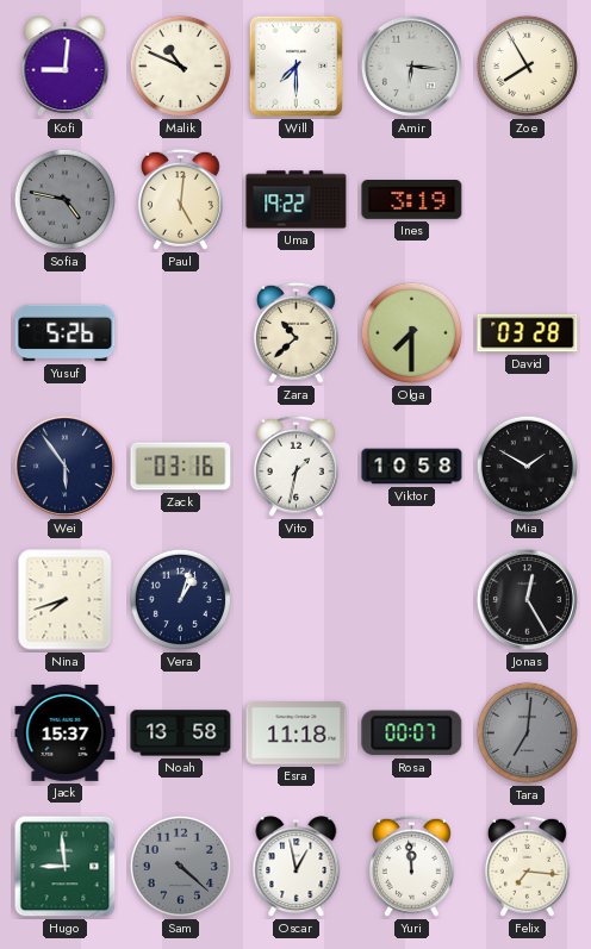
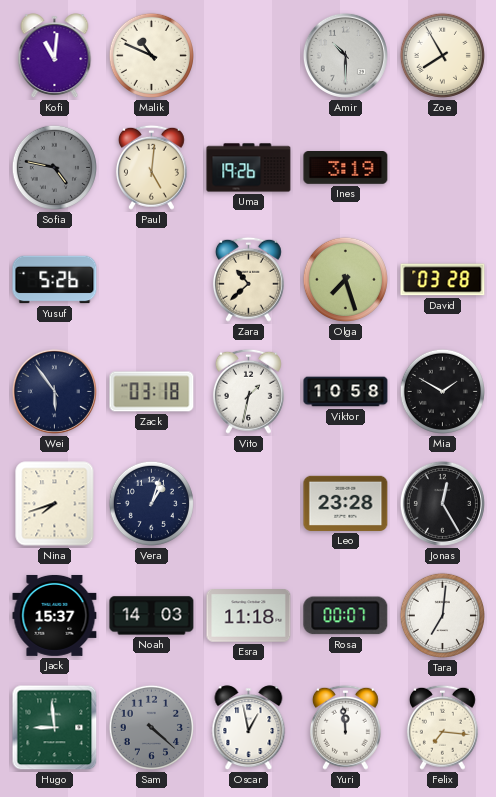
Kofi: 9:01 -> 11:01
Will: 7:30 -> none
Amir: 6:16 -> 10:30
Uma: 19:22 -> 19:26
Olga: 7:30 -> 7:27
Zack: 03:16 -> 03:18
Leo: none -> 23:28
Noah: 13:58 -> 14:03
Tara dial: grey -> white
